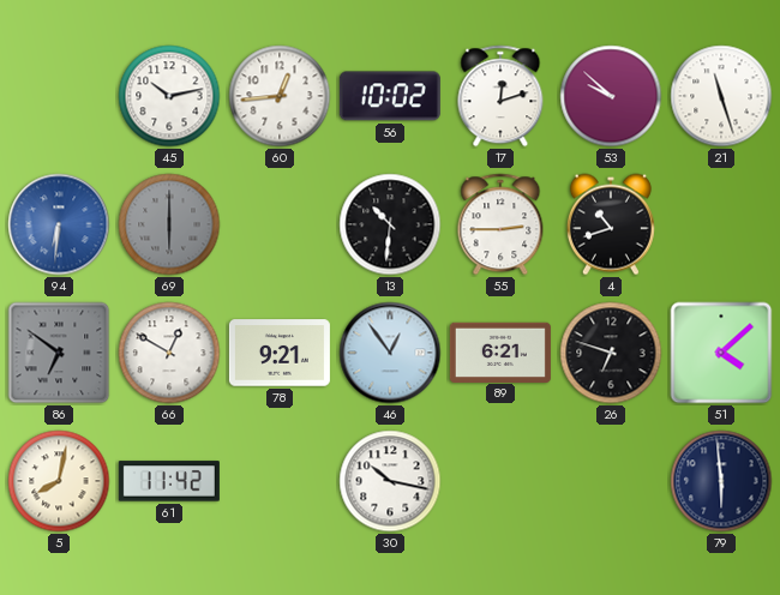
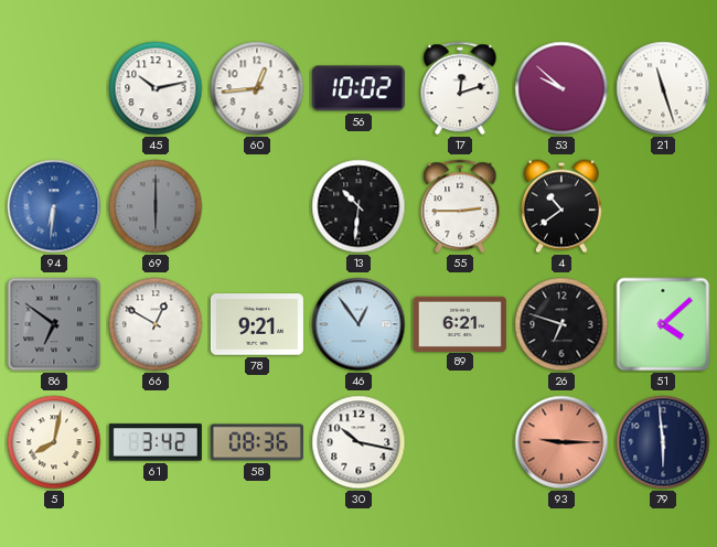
4: 10:42 -> 10:39
61: 11:42 -> 3:42
58: none -> 08:36
93: none -> 9:15
